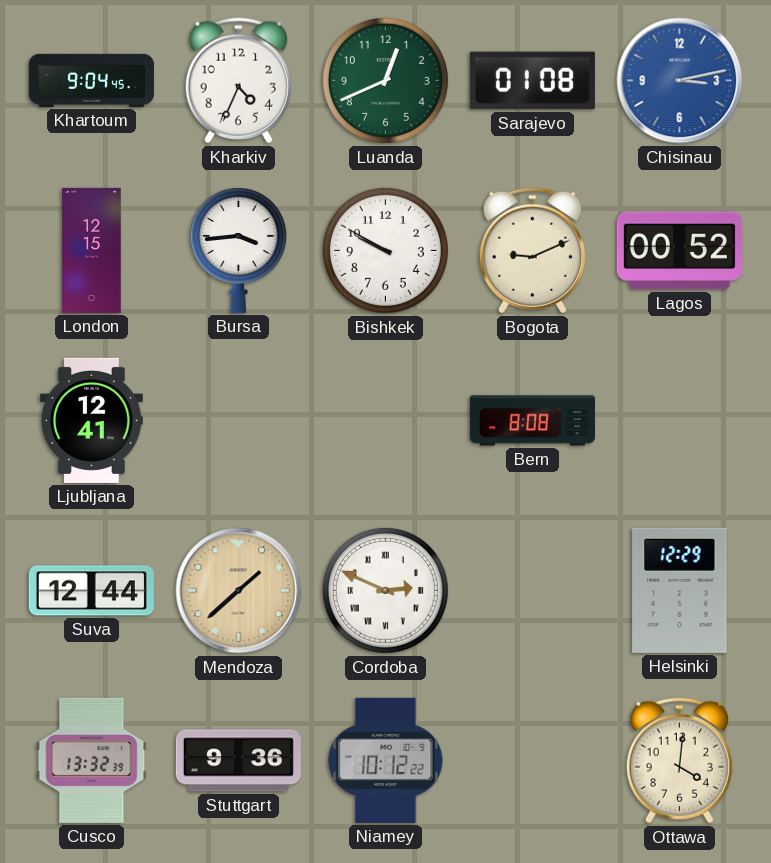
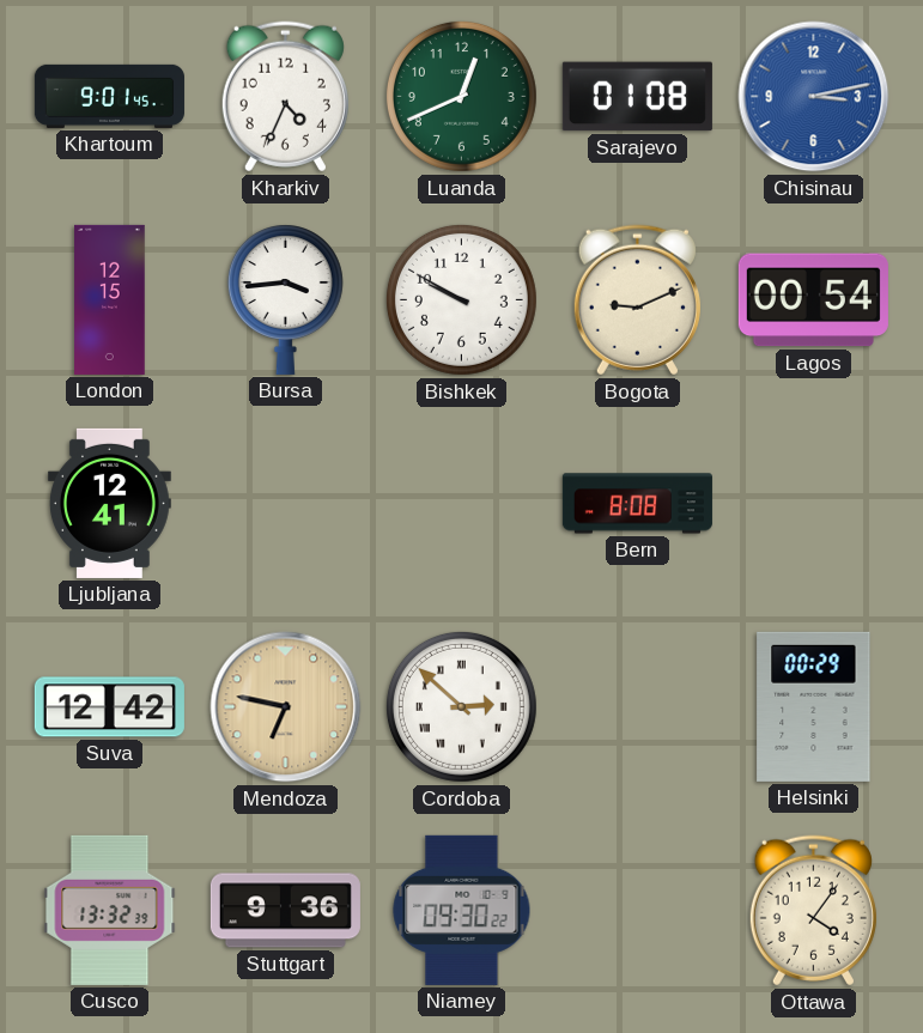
Khartoum: 9:04 -> 9:01
Lagos: 00:52 -> 00:54
Suva: 12:44 -> 12:42
Mendoza: 1:38 -> 6:47
Cordoba: 2:49 -> 2:52
Helsinki: 12:29 -> 00:29
Niamey: 10:12 -> 09:30
Ottawa: 4:01 -> 4:06
